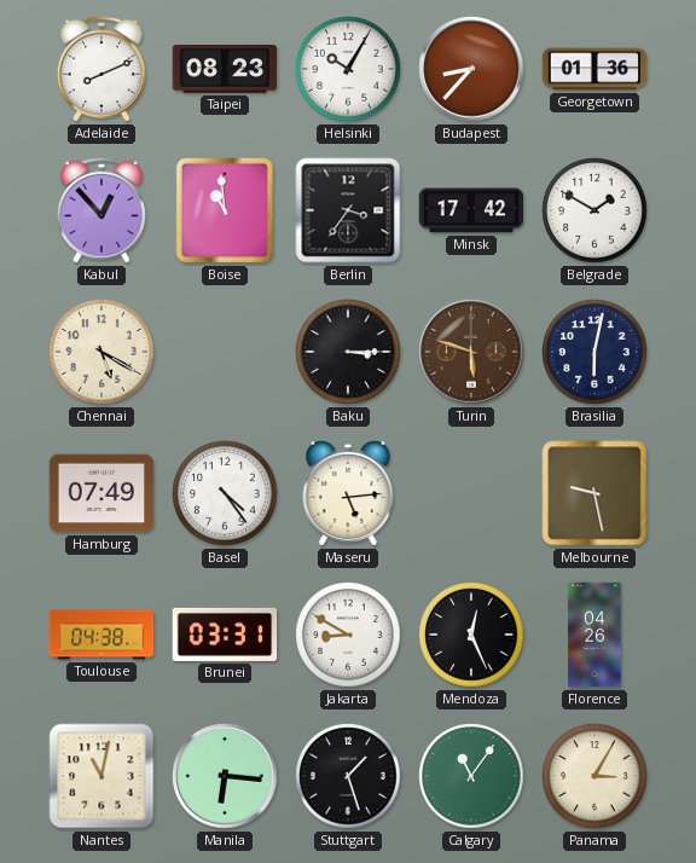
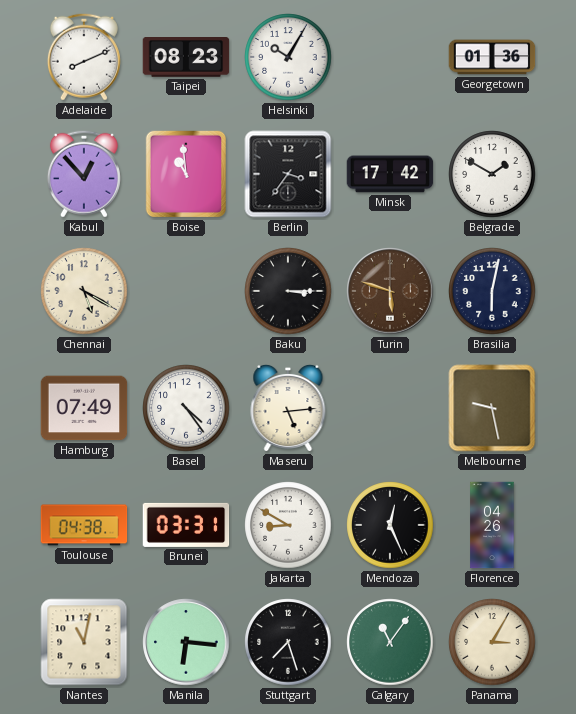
Budapest: 8:37 -> none
Stuttgart: 1:27 -> 7:27
